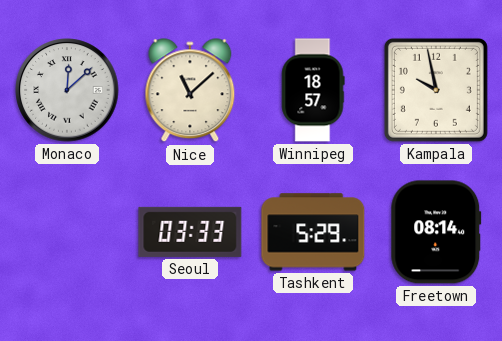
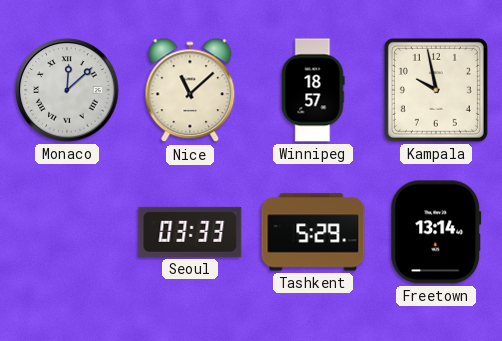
Freetown: 08:14 -> 13:14
